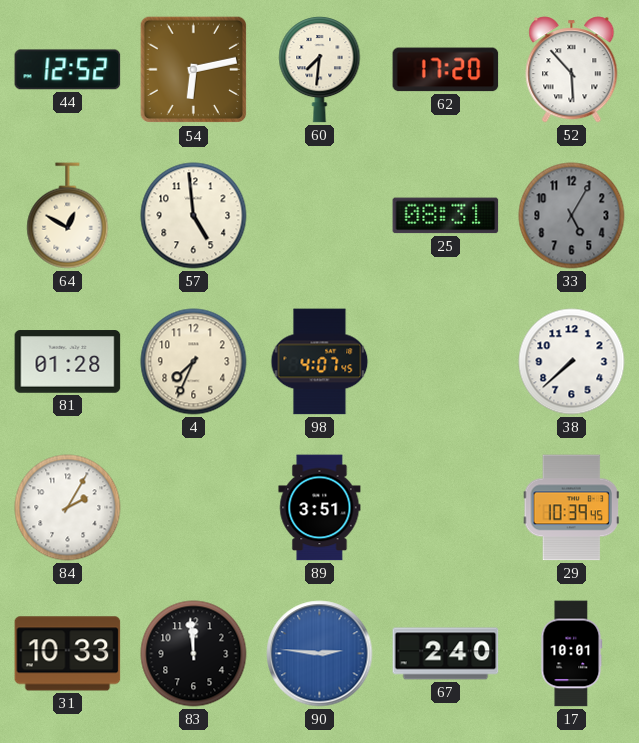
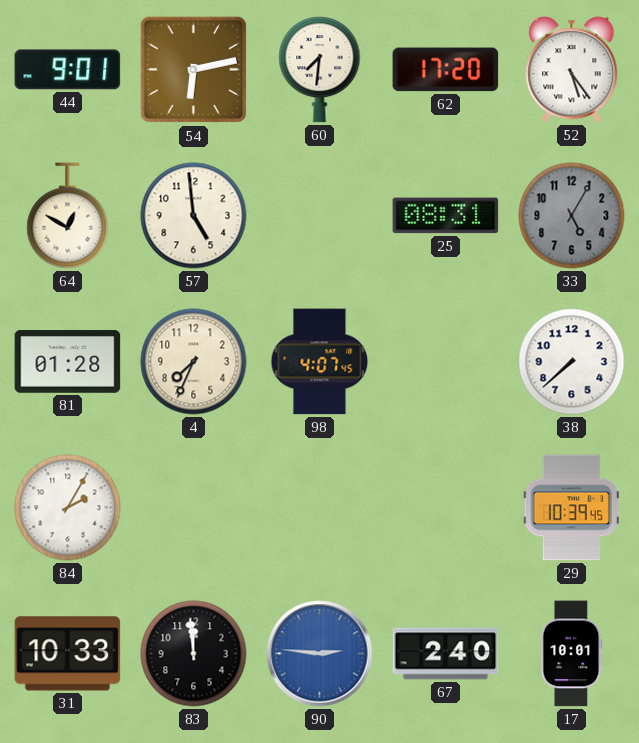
44: 12:52 -> 9:01
52: 5:53 -> 5:24
89: 3:51 -> none
